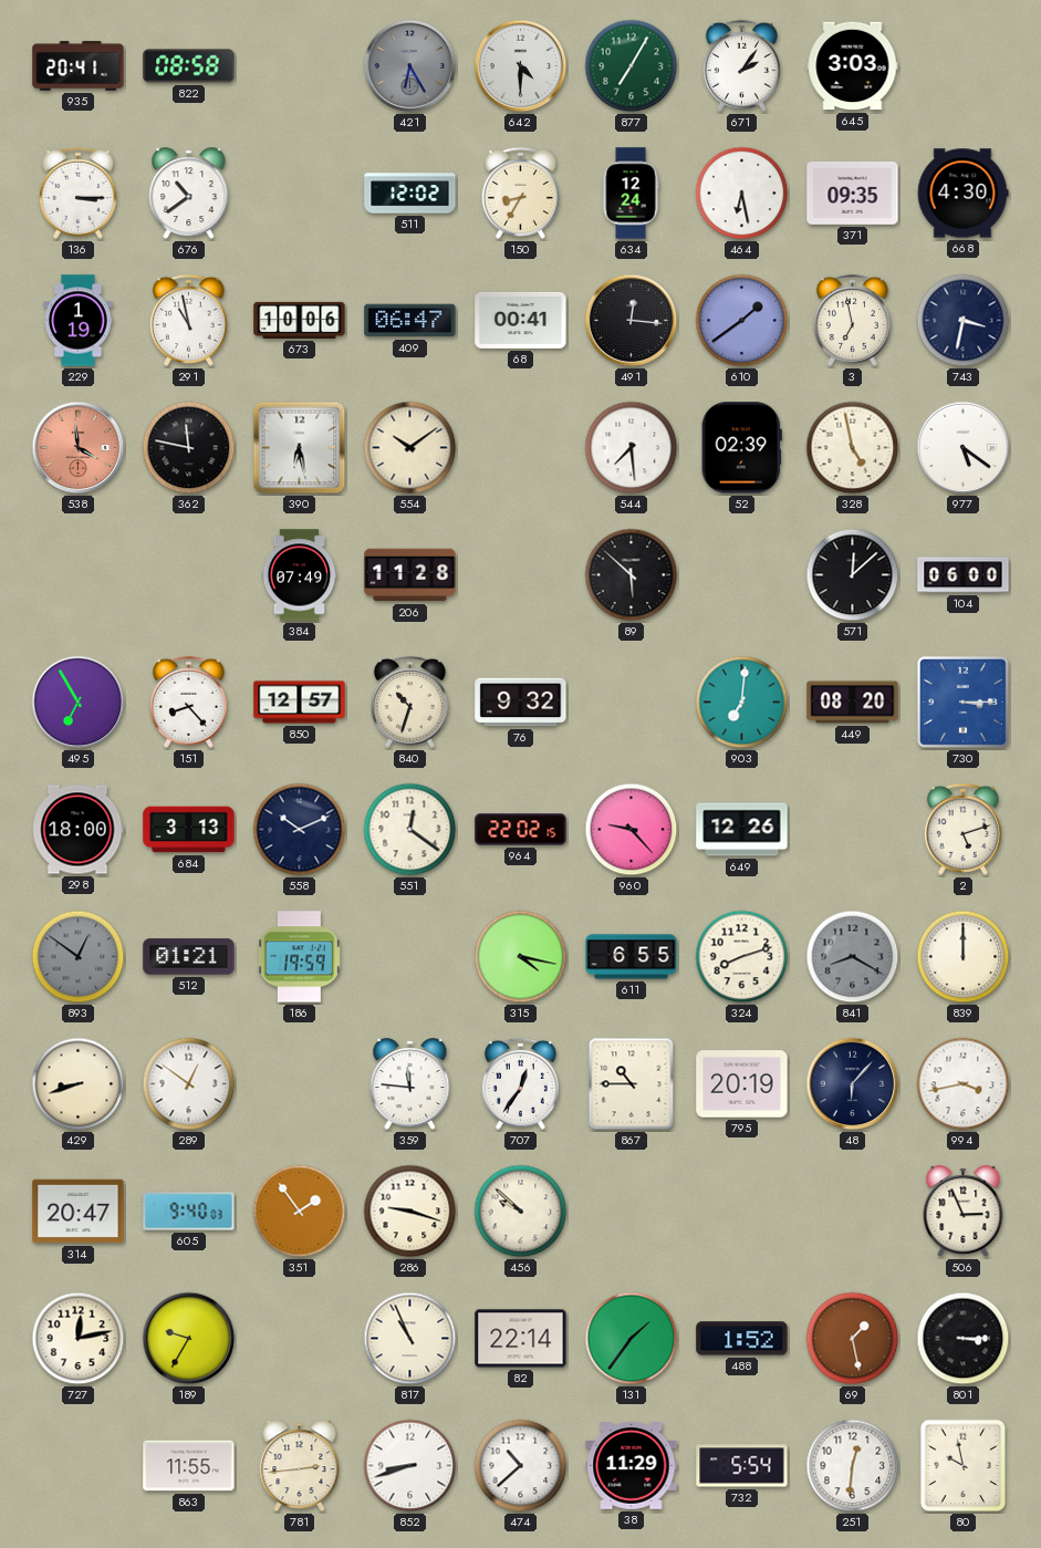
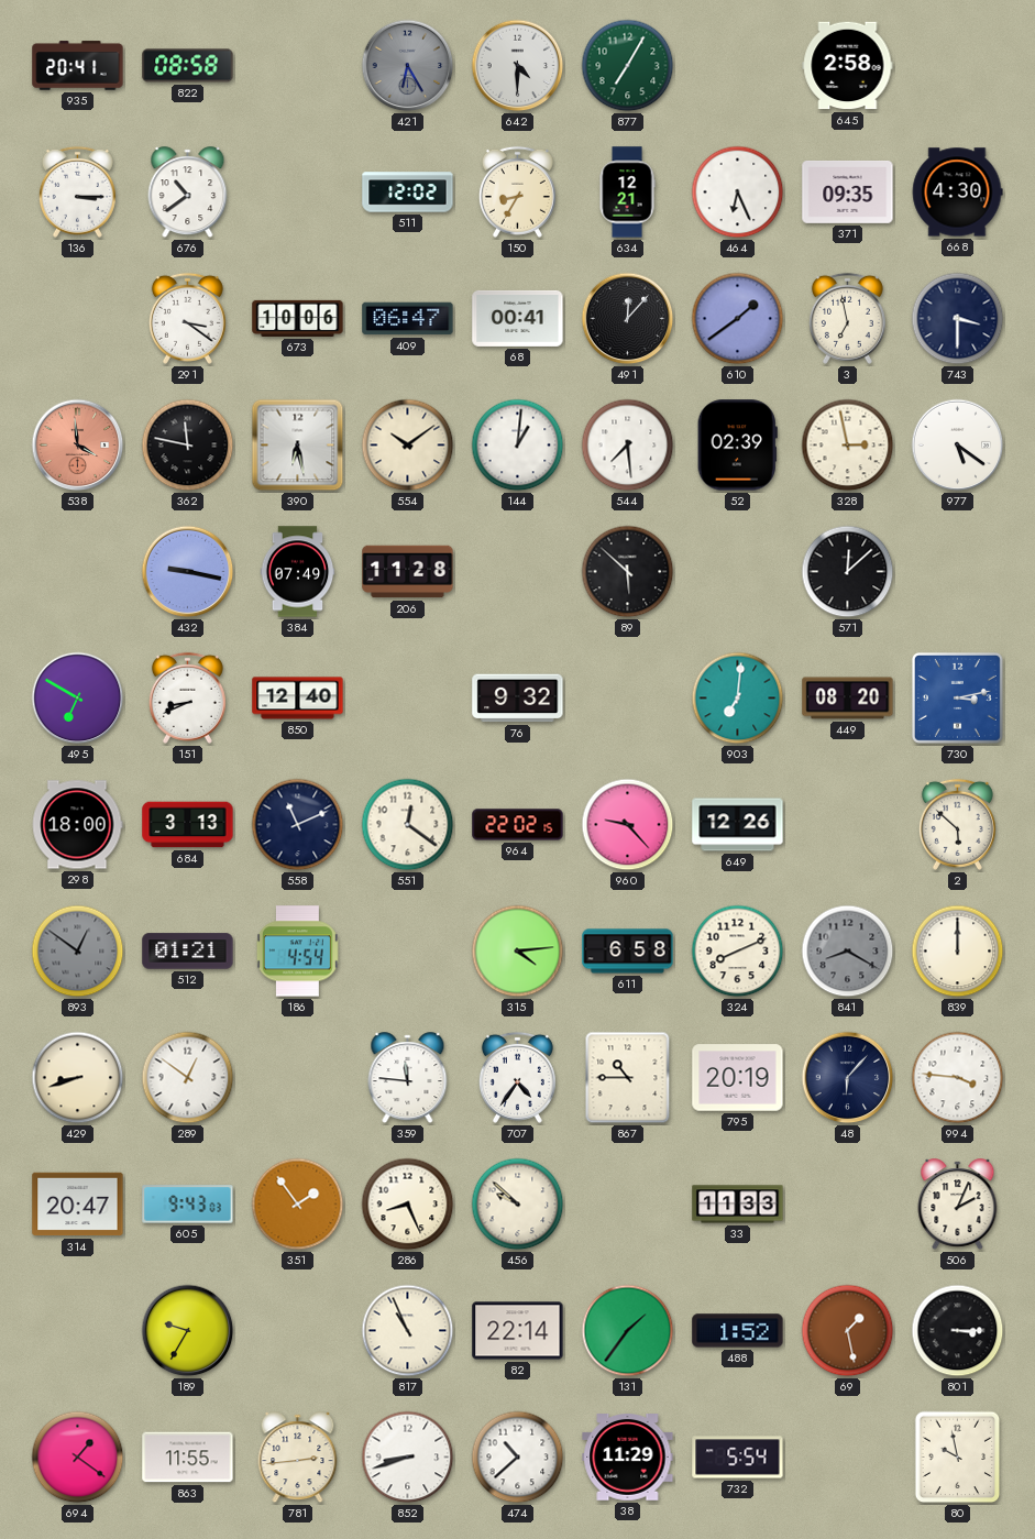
671: 2:06 -> none
645: 3:03 -> 2:58
634: 12:24 -> 12:21
464: 6:28 -> 6:26
229: 1:19 -> none
291: 10:58 -> 3:21
491: 12:16 -> 12:07
743: 3:32 -> 3:30
144: none -> 1:01
328: 4:58 -> 2:58
432: none -> 9:17
104: 06:00 -> none
495: 6:55 -> 6:50
151: 8:23 -> 8:41
850: 12:57 -> 12:40
840: 10:33 -> none
730: 3:15 -> 3:13
558: 10:11 -> 11:11
2: 5:12 -> 5:52
186: 19:59 -> 4:54
315: 4:17 -> 4:14
611: 6:55 -> 6:58
324: 8:12 -> 8:11
707: 12:36 -> 4:36
994: 3:43 -> 3:46
605: 9:40 -> 9:43
286: 9:18 -> 8:26
33: none -> 11:33
506: 2:56 -> 2:04
727: 12:13 -> none
694: none -> 1:21
251: 12:31 -> none
